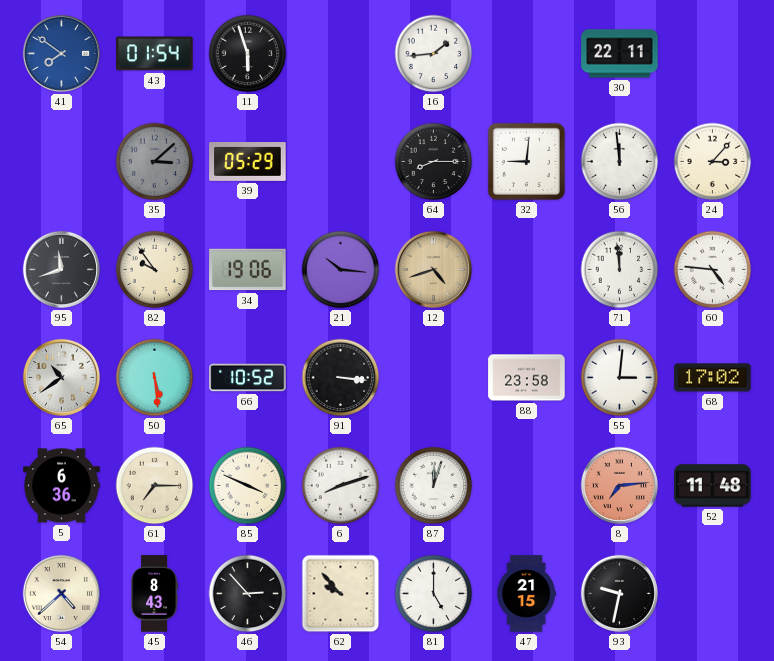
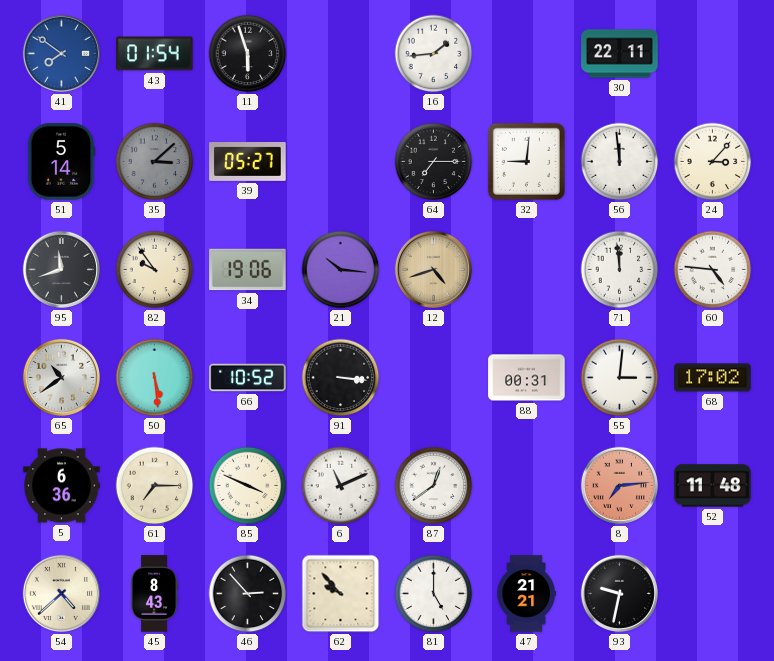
51: none -> 5:14
39: 05:29 -> 05:27
64: 8:15 -> 7:15
88: 23:58 -> 00:31
6: 8:12 -> 11:11
87: 12:03 -> 12:39
47: 21:15 -> 21:21
